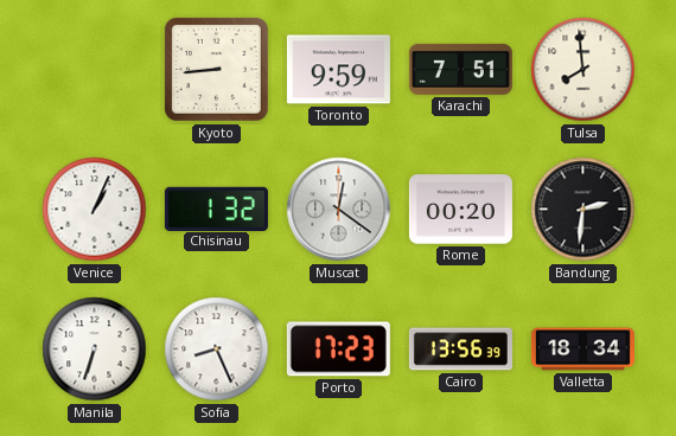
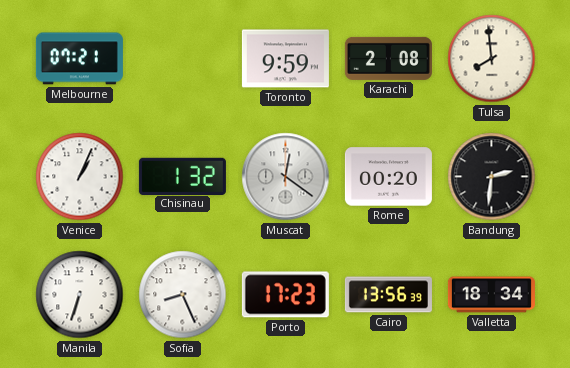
Melbourne: none -> 07:21
Kyoto: 8:44 -> none
Karachi: 7:51 -> 2:08
